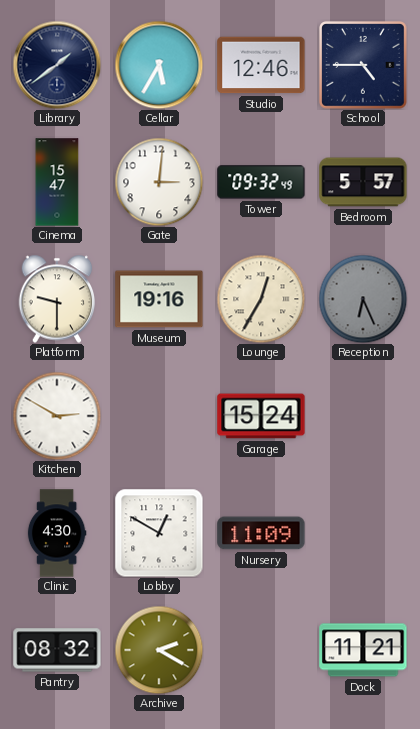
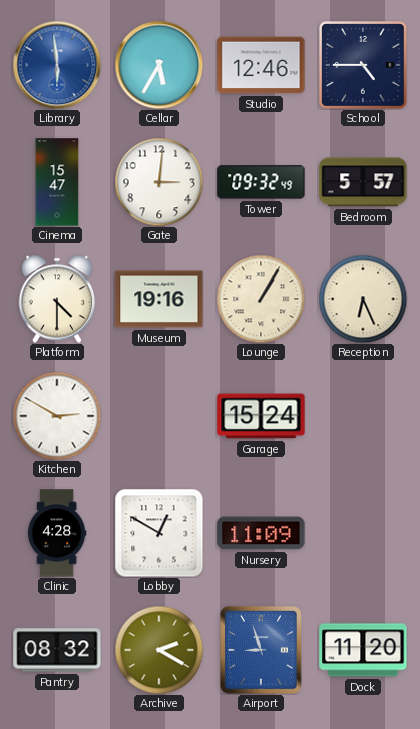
Library: 1:39 -> 5:59
Library dial: navy -> blue
Platform: 9:30 -> 4:30
Lounge: 12:35 -> 1:05
Reception dial: grey -> cream
Clinic: 4:30 -> 4:28
Airport: none -> 8:57
Dock: 11:21 -> 11:20
